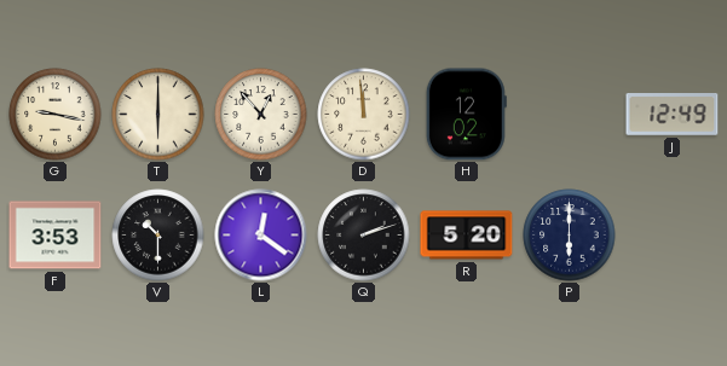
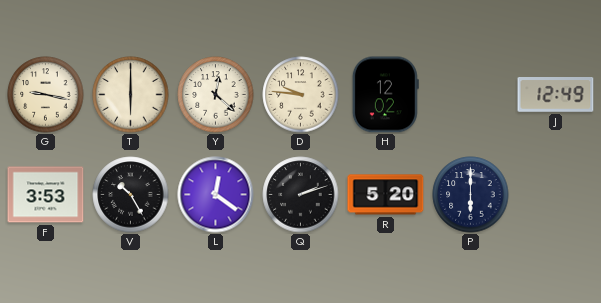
Y: 12:53 -> 12:22
D: 11:59 -> 9:46
V: 10:30 -> 10:25
